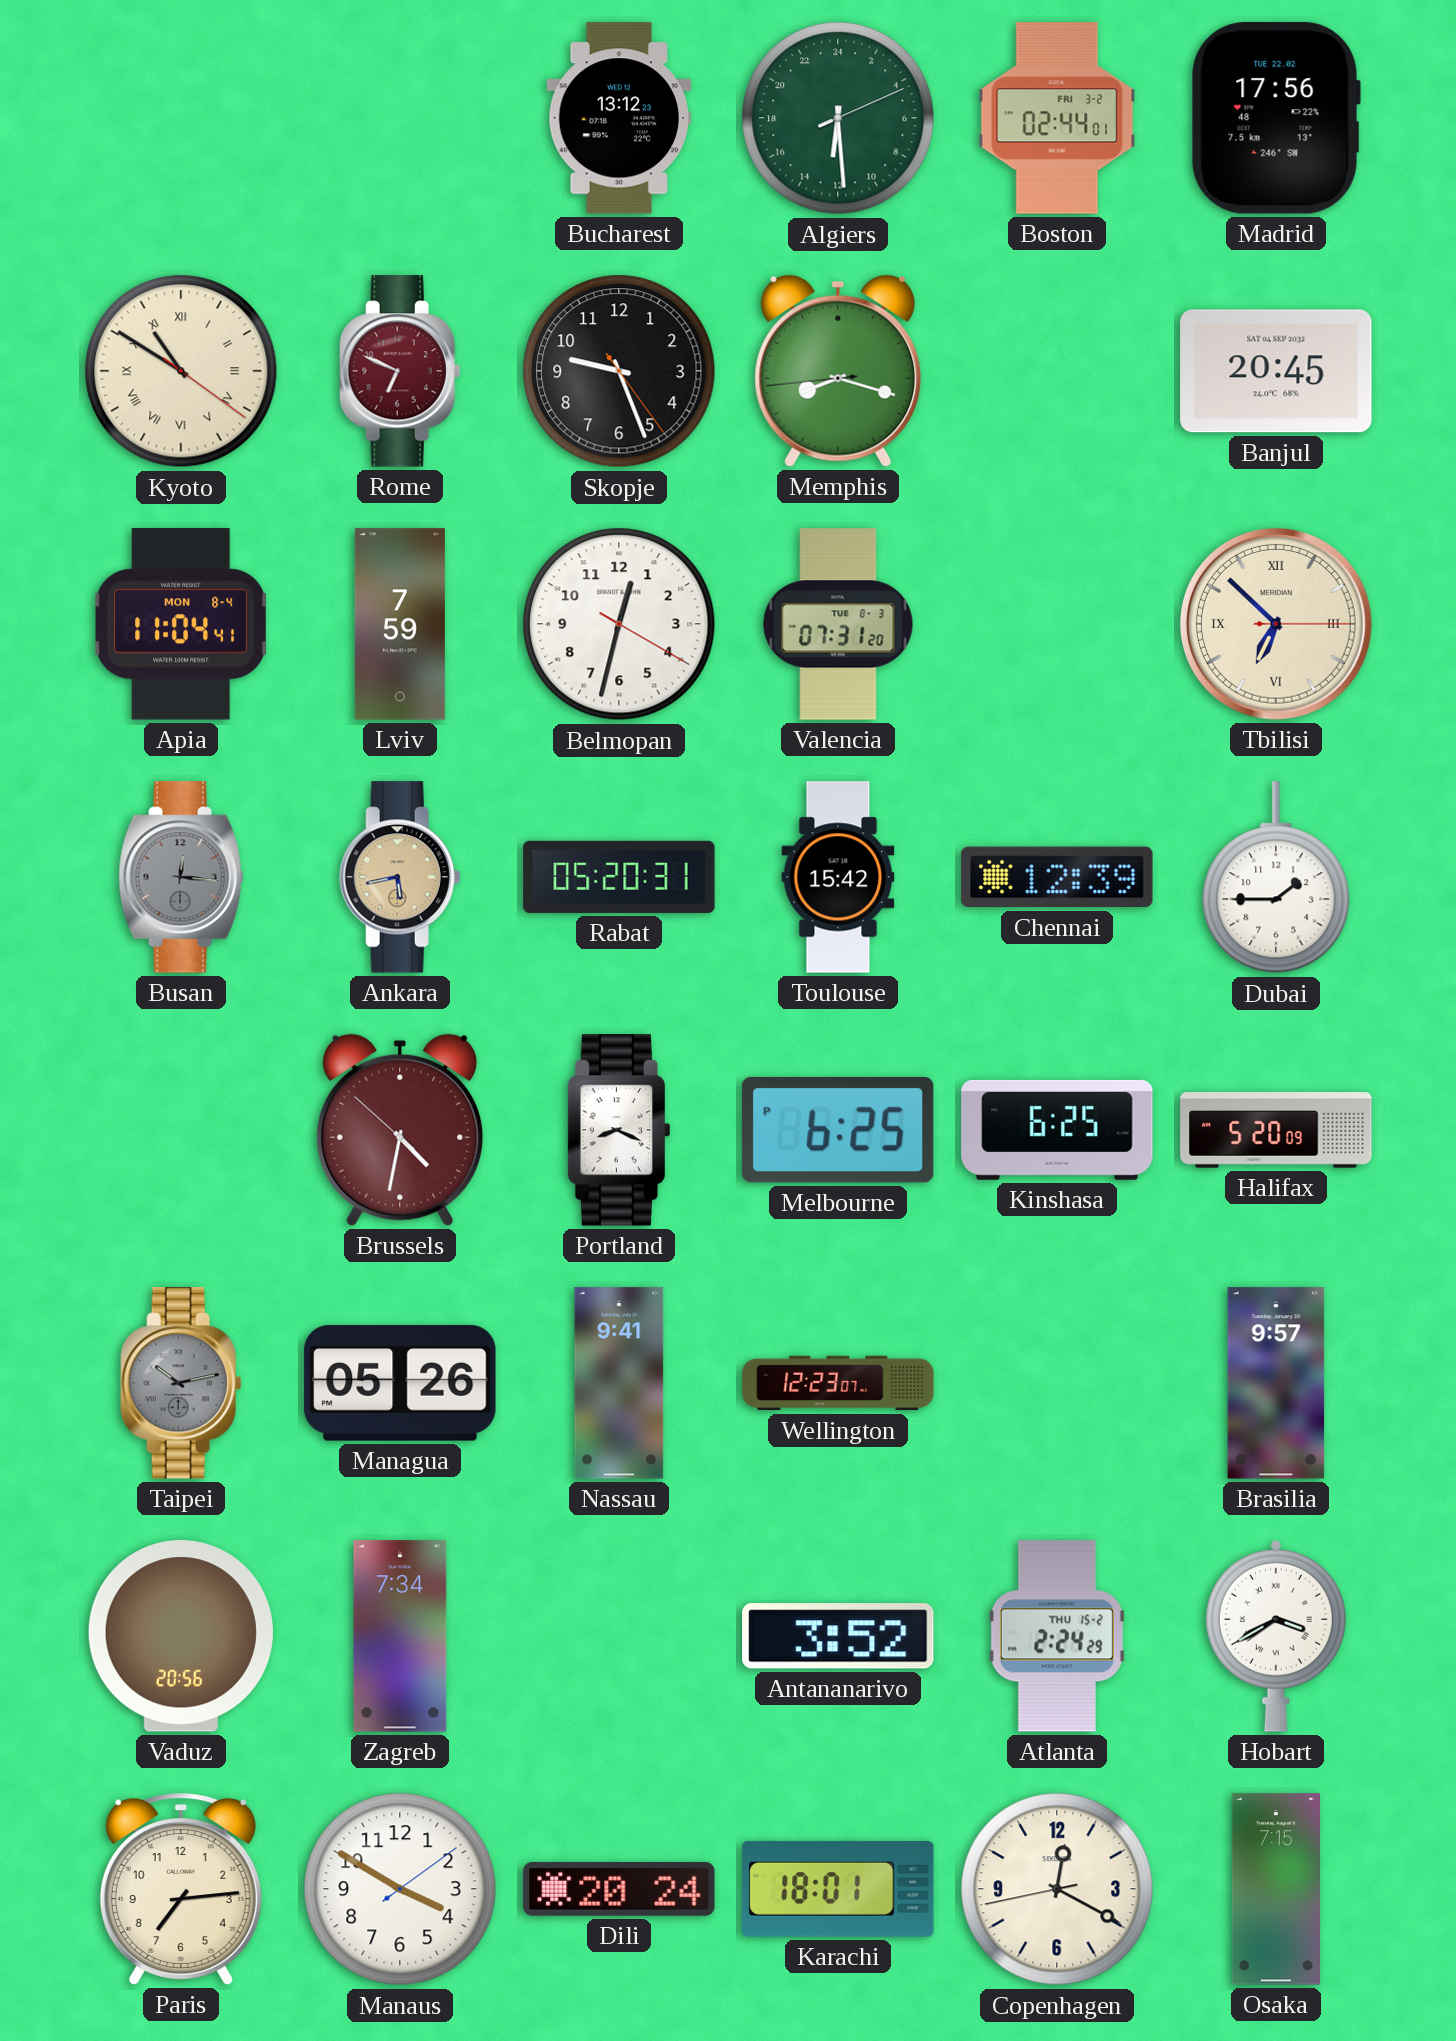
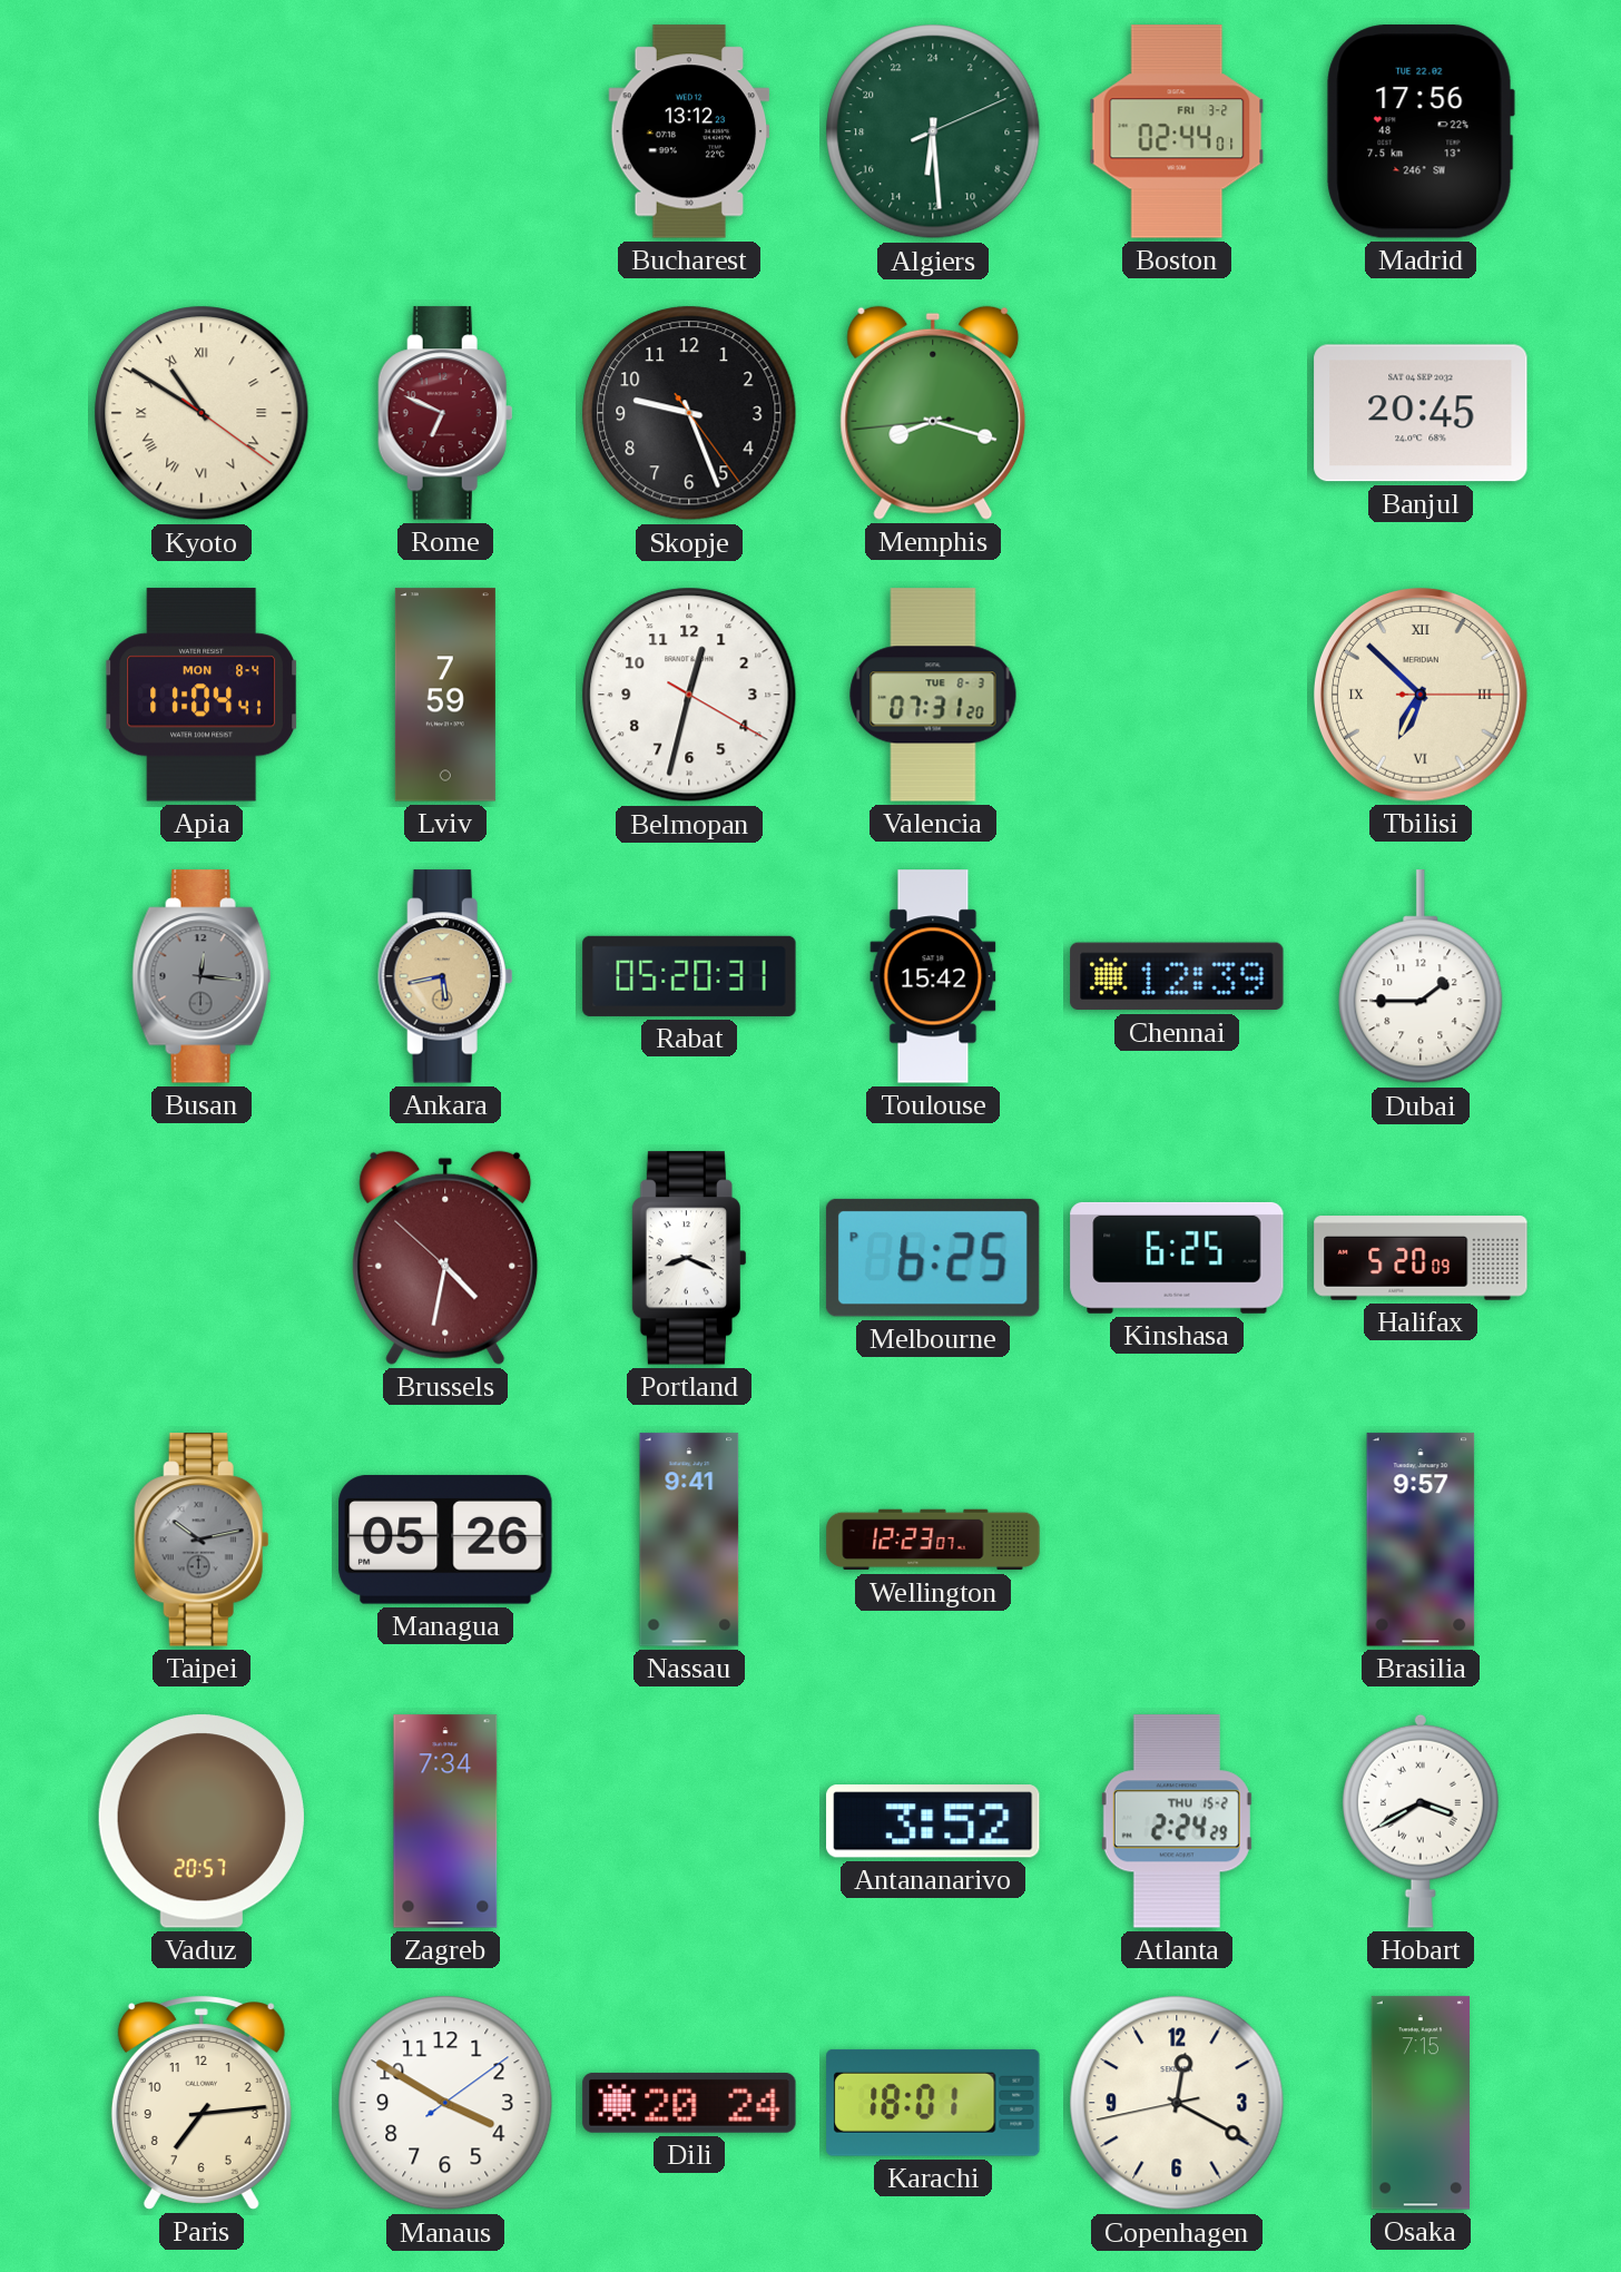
Vaduz: 20:56 -> 20:57
